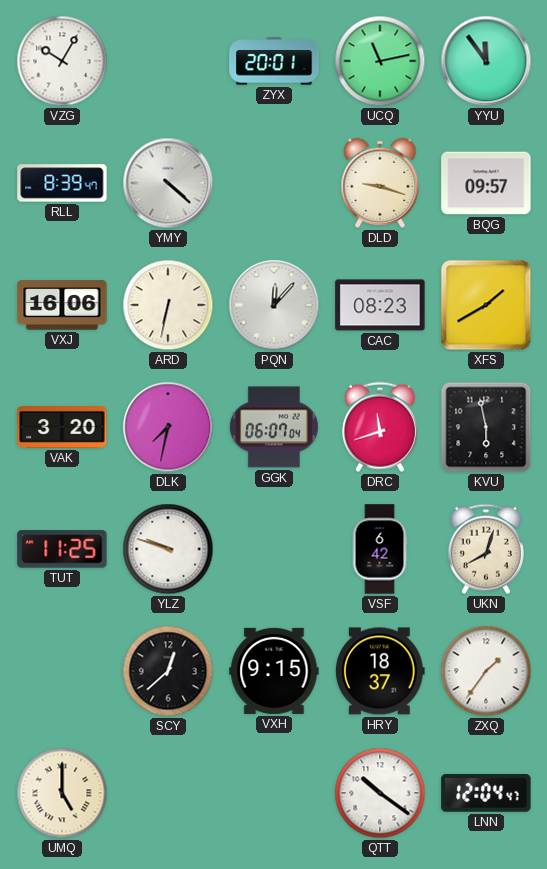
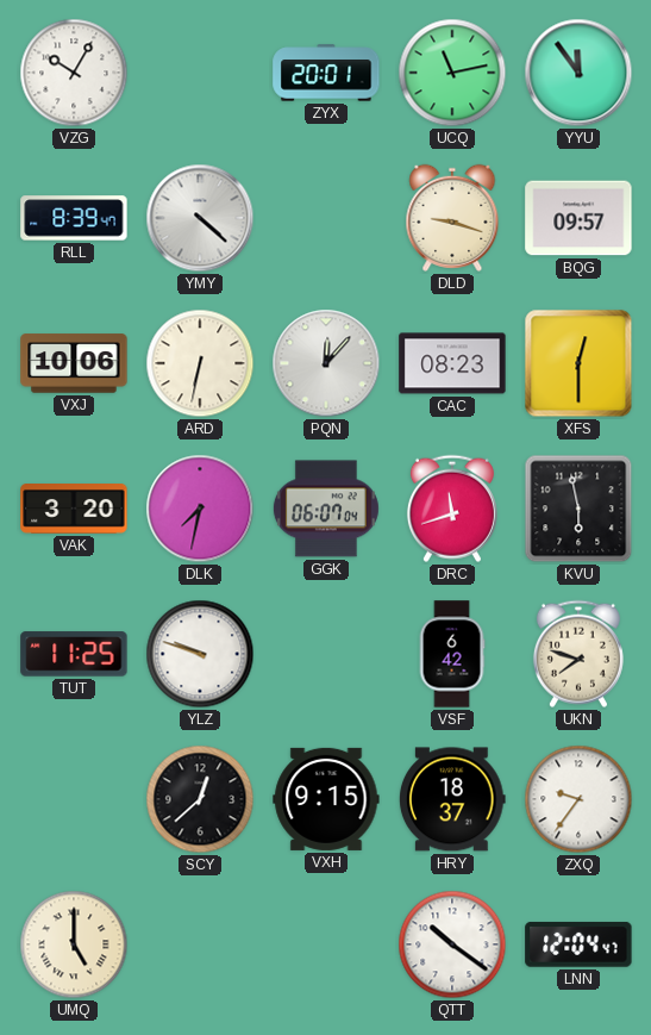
VXJ: 16:06 -> 10:06
XFS: 1:40 -> 12:30
UKN: 8:03 -> 7:48
ZXQ: 1:36 -> 9:36
